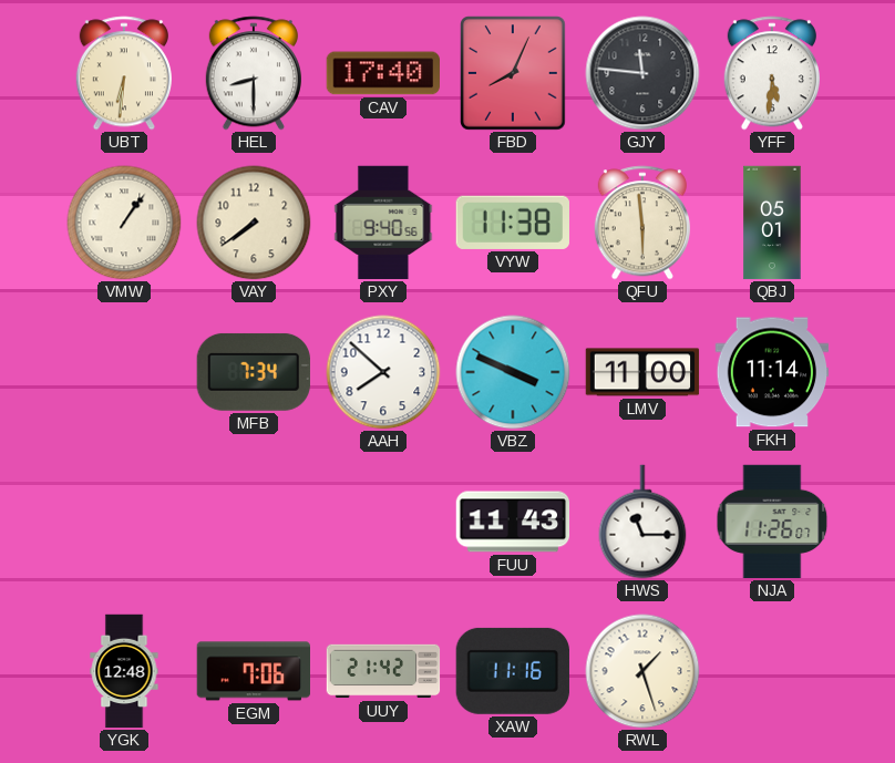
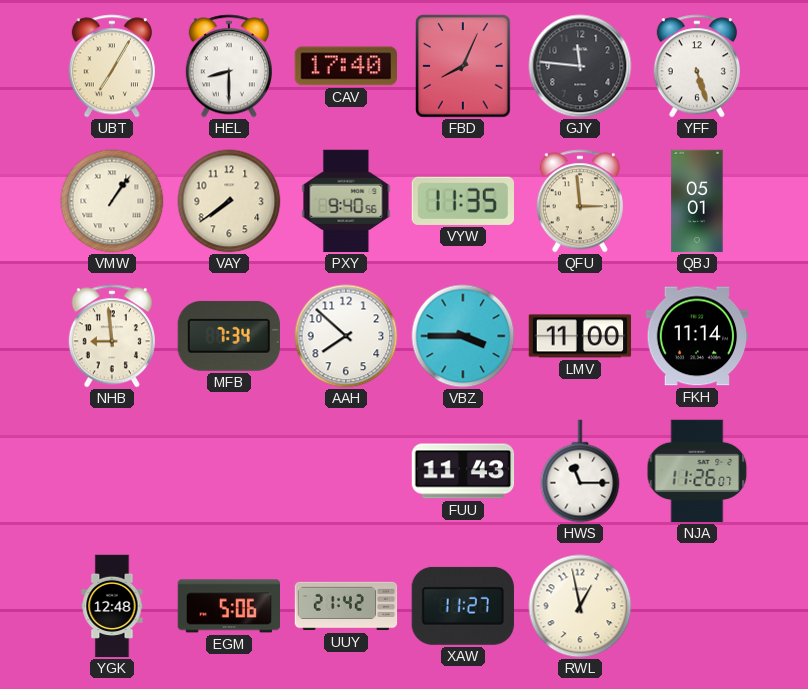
UBT: 6:31 -> 7:05
YFF: 5:31 -> 5:27
VYW: 11:38 -> 11:35
QFU: 5:59 -> 2:59
NHB: none -> 8:59
VBZ: 3:49 -> 3:45
EGM: 7:06 -> 5:06
XAW: 11:16 -> 11:27
RWL: 1:27 -> 12:58
